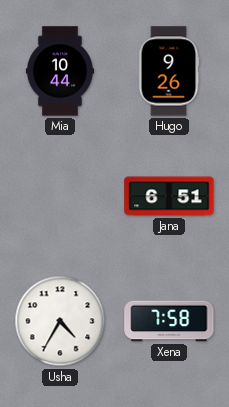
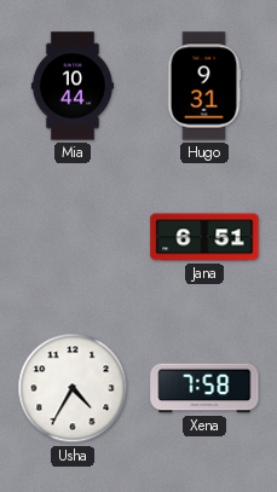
Hugo: 9:26 -> 9:31
